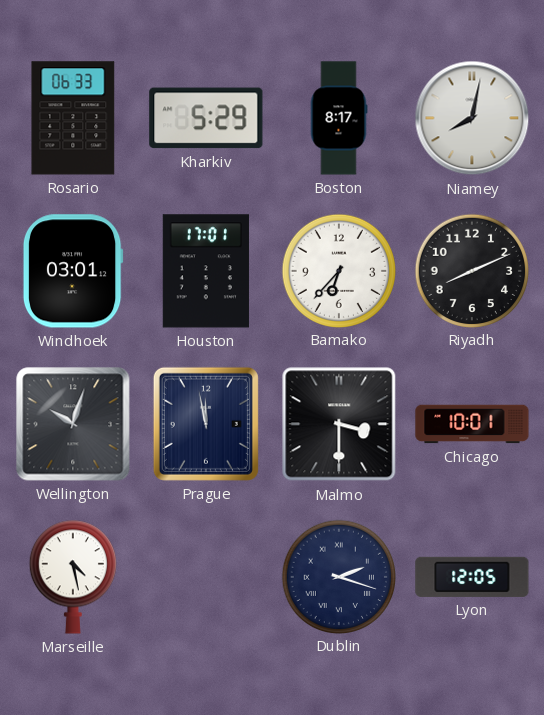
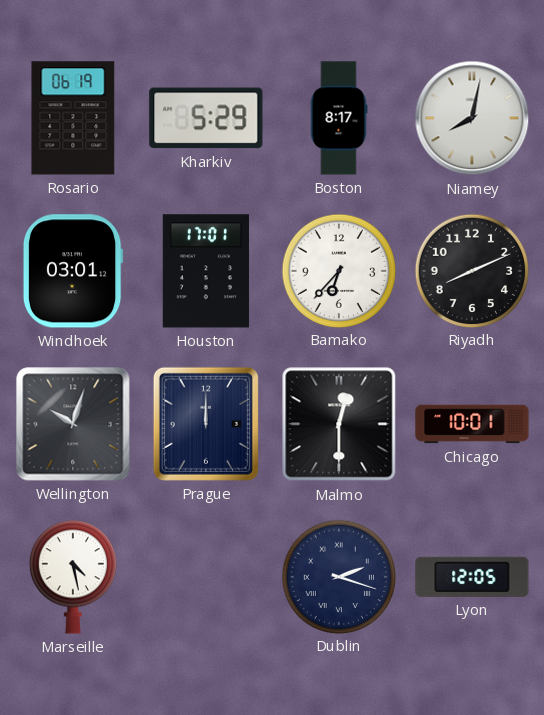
Rosario: 06:33 -> 06:19
Prague: 11:58 -> 12:00
Malmo: 3:30 -> 12:30
